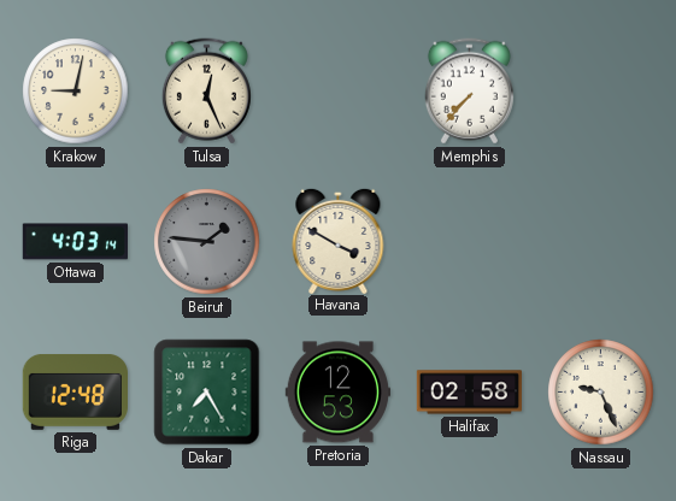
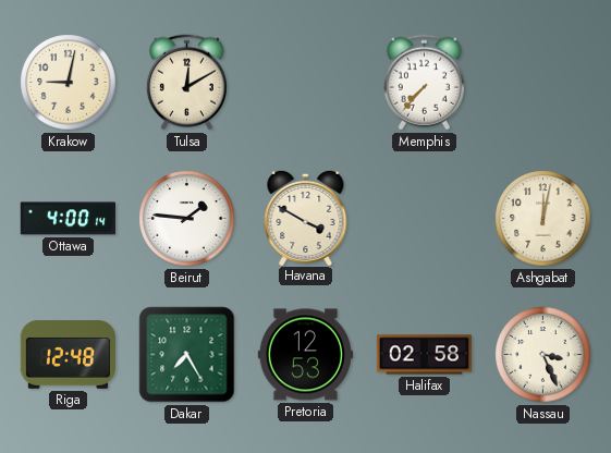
Tulsa: 12:26 -> 12:10
Ottawa: 4:03 -> 4:00
Beirut dial: grey -> white
Ashgabat: none -> 12:02
Nassau: 9:26 -> 3:26
